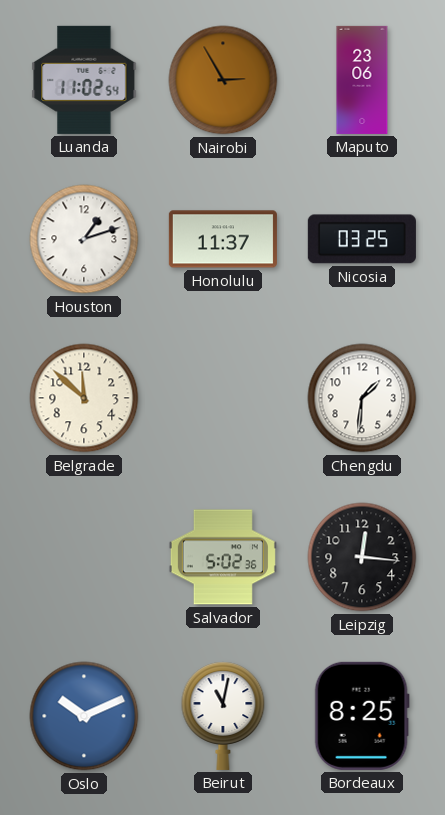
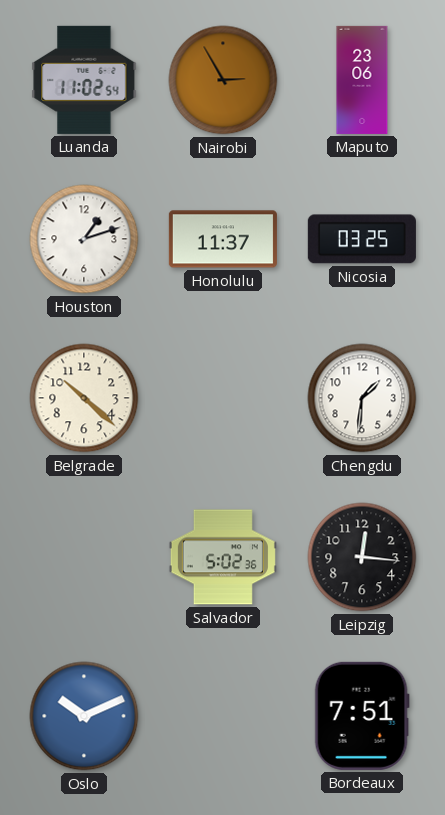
Belgrade: 11:52 -> 10:22
Beirut: 11:02 -> none
Bordeaux: 8:25 -> 7:51
